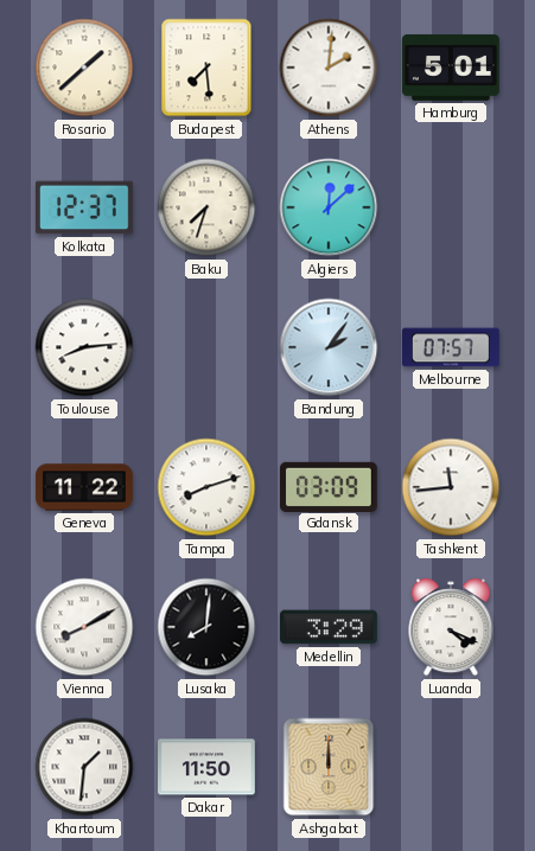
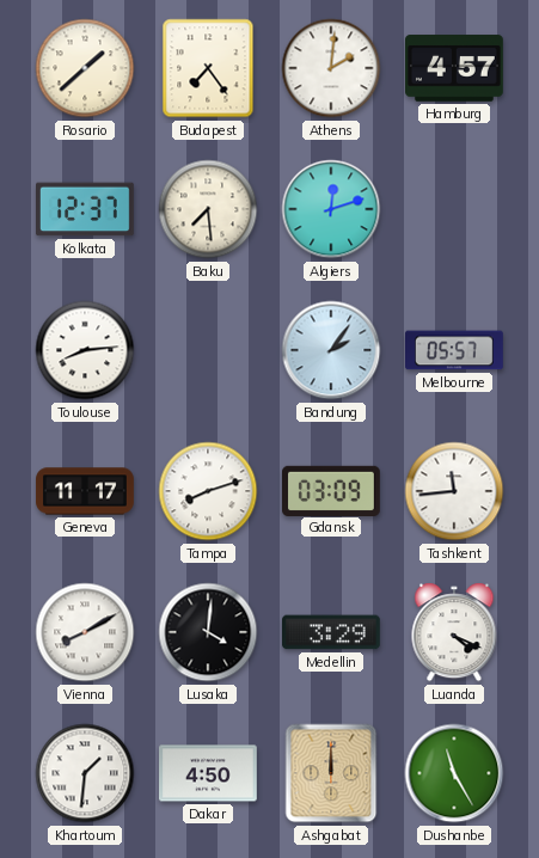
Budapest: 7:29 -> 7:24
Hamburg: 5:01 -> 4:57
Baku: 7:33 -> 7:29
Algiers: 12:08 -> 12:12
Melbourne: 07:57 -> 05:57
Geneva: 11:22 -> 11:17
Lusaka: 8:01 -> 4:01
Dakar: 11:50 -> 4:50
Dushanbe: none -> 11:25
